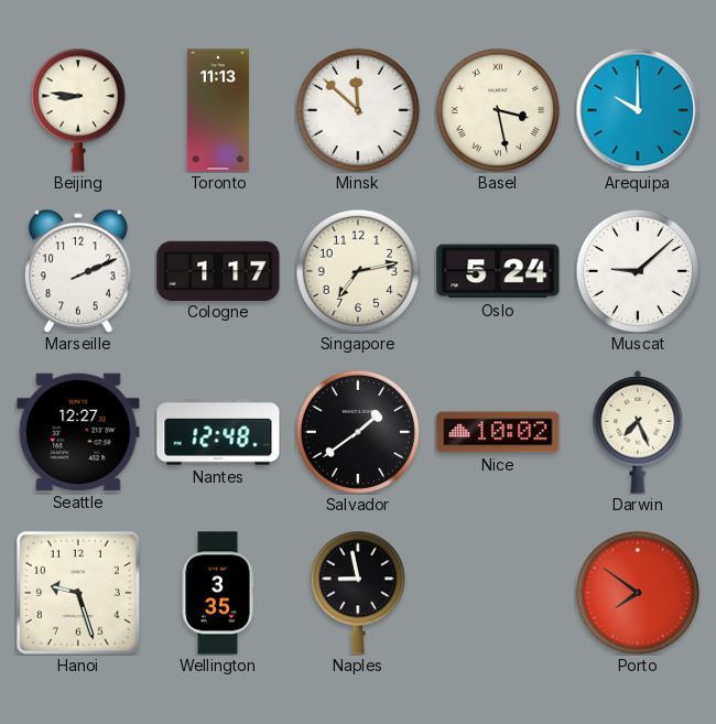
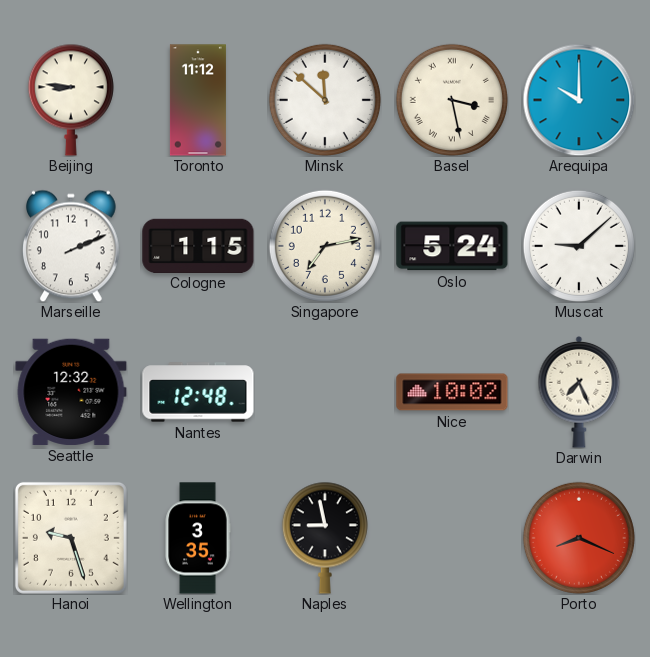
Toronto: 11:13 -> 11:12
Cologne: 1:17 -> 1:15
Seattle: 12:27 -> 12:32
Salvador: 1:39 -> none
Porto: 7:51 -> 8:19
